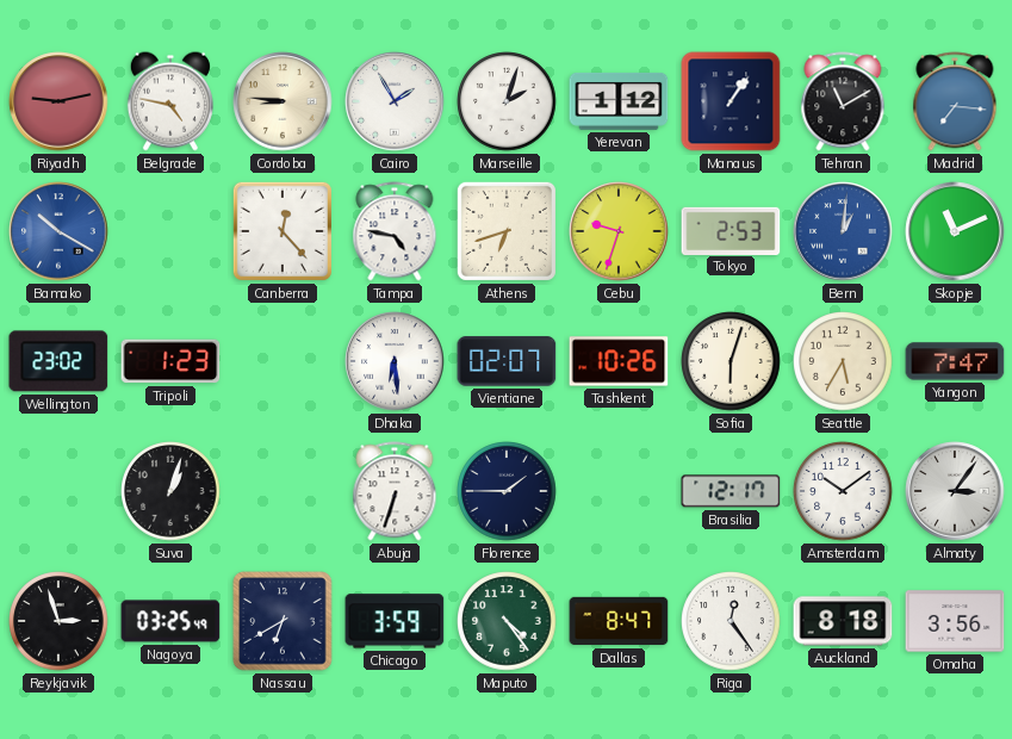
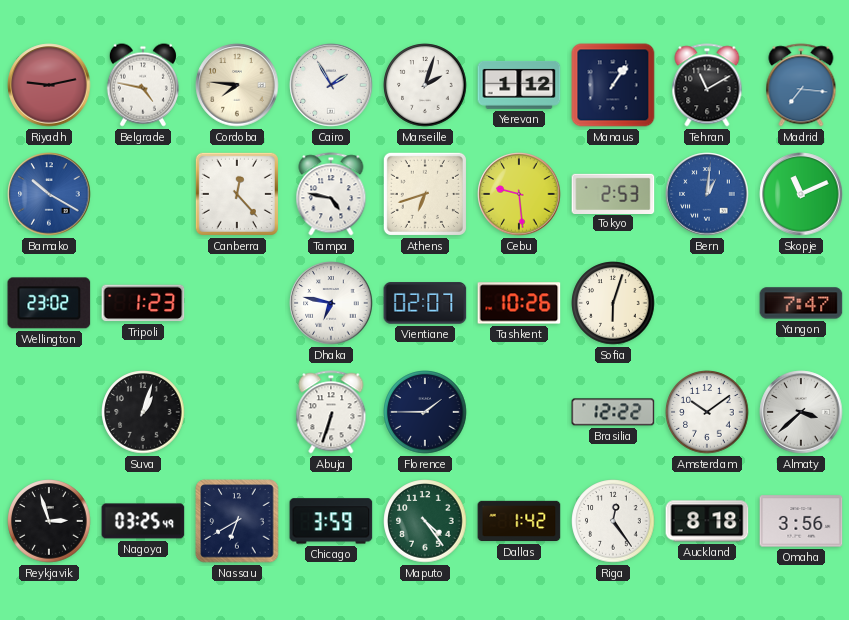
Cordoba: 8:46 -> 7:46
Cebu: 9:33 -> 9:29
Dhaka: 6:29 -> 6:47
Seattle: 5:35 -> none
Brasilia: 12:17 -> 12:22
Almaty: 3:06 -> 3:38
Dallas: 8:47 -> 1:42
